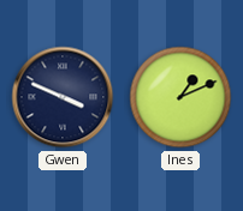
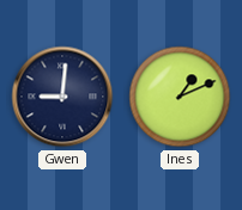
Gwen: 3:49 -> 9:01
